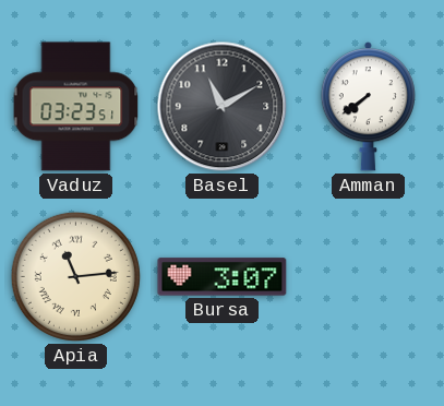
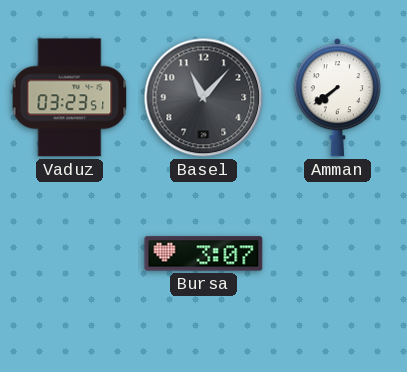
Basel: 11:10 -> 11:07
Apia: 11:14 -> none
